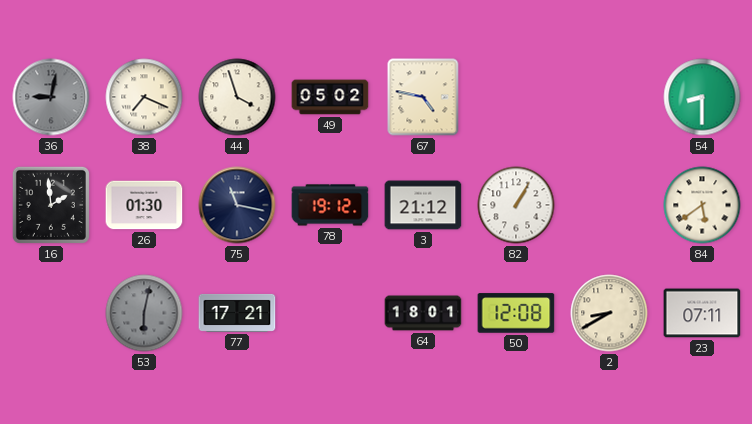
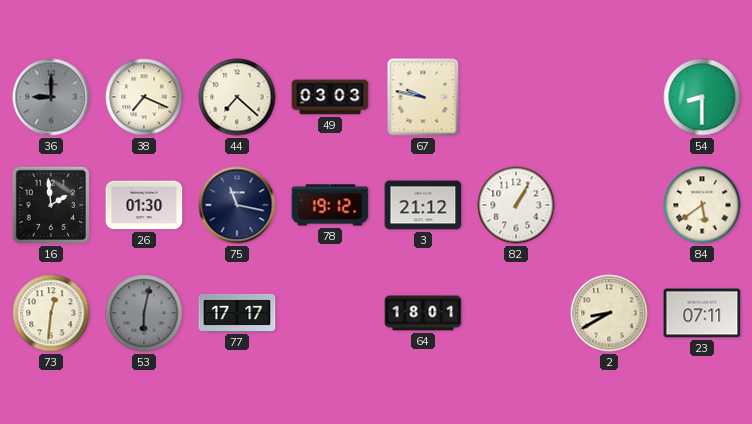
36: 9:02 -> 9:00
44: 3:57 -> 7:22
49: 05:02 -> 03:03
67: 4:47 -> 9:47
73: none -> 12:31
77: 17:21 -> 17:17
50: 12:08 -> none
